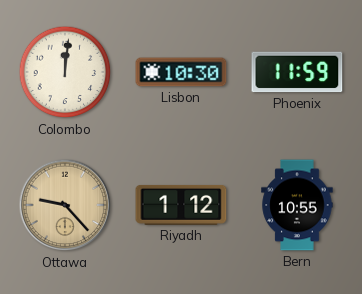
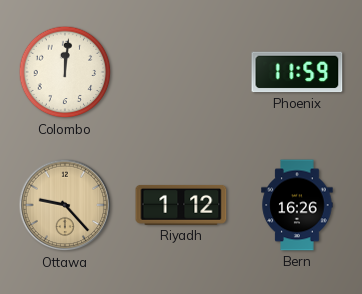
Lisbon: 10:30 -> none
Bern: 10:55 -> 16:26
